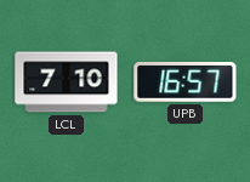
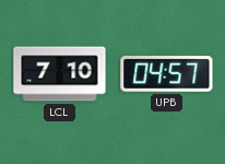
UPB: 16:57 -> 04:57
